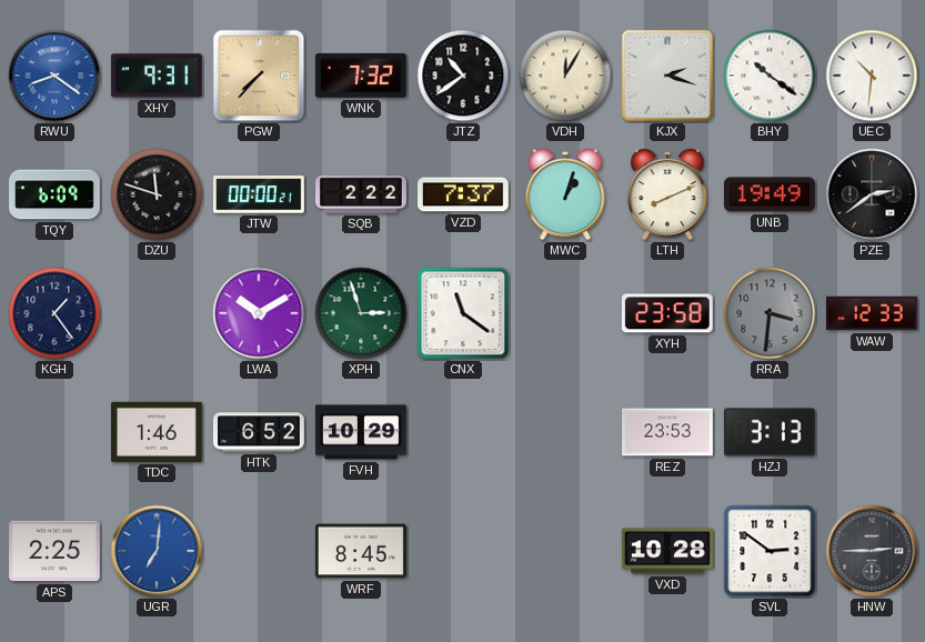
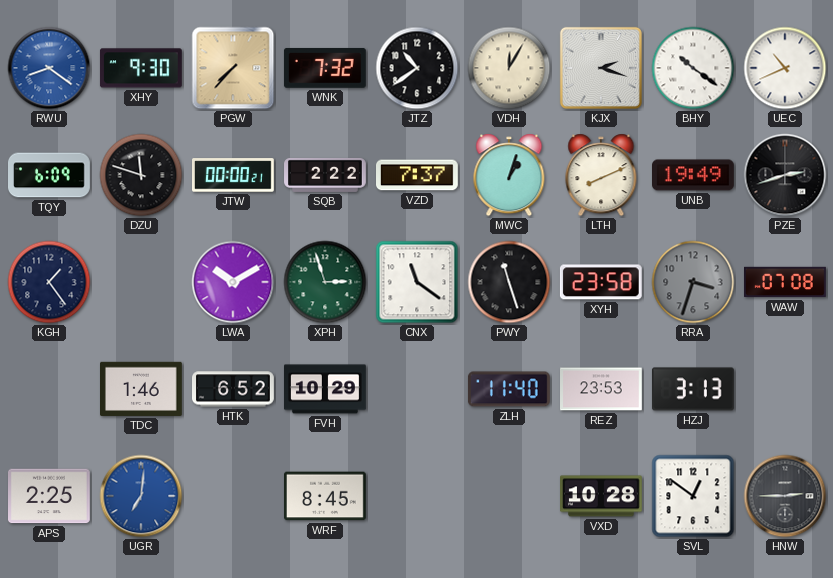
XHY: 9:31 -> 9:30
UEC: 10:31 -> 10:41
PZE: 2:39 -> 2:42
PWY: none -> 11:27
RRA: 3:31 -> 3:33
WAW: 12:33 -> 07:08
ZLH: none -> 11:40
SVL: 2:51 -> 12:51
